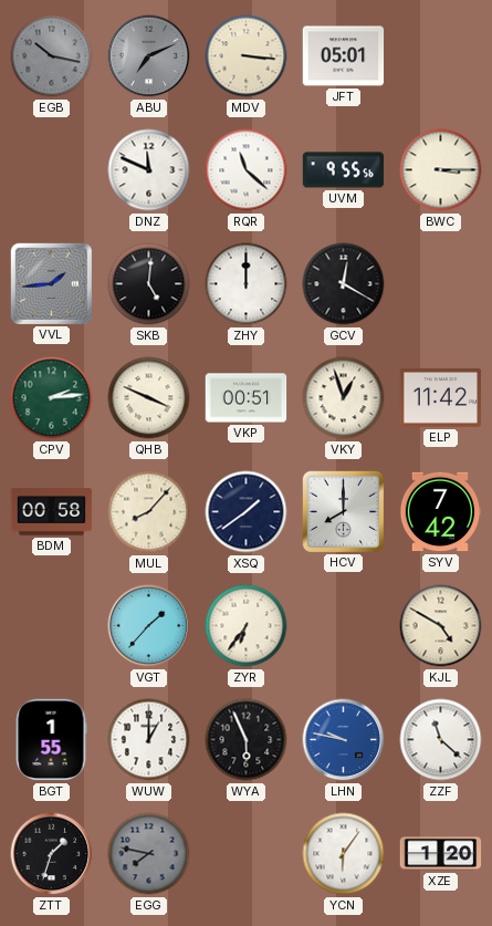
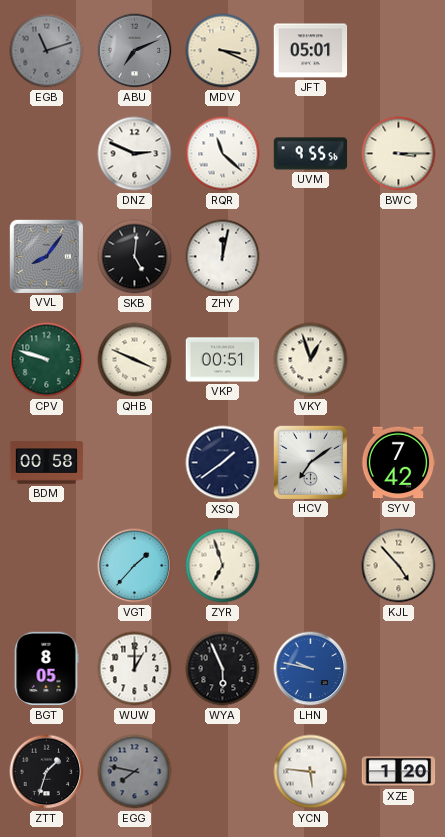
EGB: 10:17 -> 11:12
MDV: 3:16 -> 3:19
DNZ: 11:49 -> 2:49
VVL: 1:44 -> 8:06
ZHY: 12:00 -> 12:02
GCV: 12:20 -> none
CPV: 2:14 -> 9:48
ELP: 11:42 -> none
MUL: 8:07 -> none
HCV: 8:00 -> 7:09
ZYR: 6:36 -> 6:57
KJL: 4:50 -> 4:53
BGT: 1:55 -> 8:05
ZZF: 11:22 -> none
YCN: 6:06 -> 5:46
